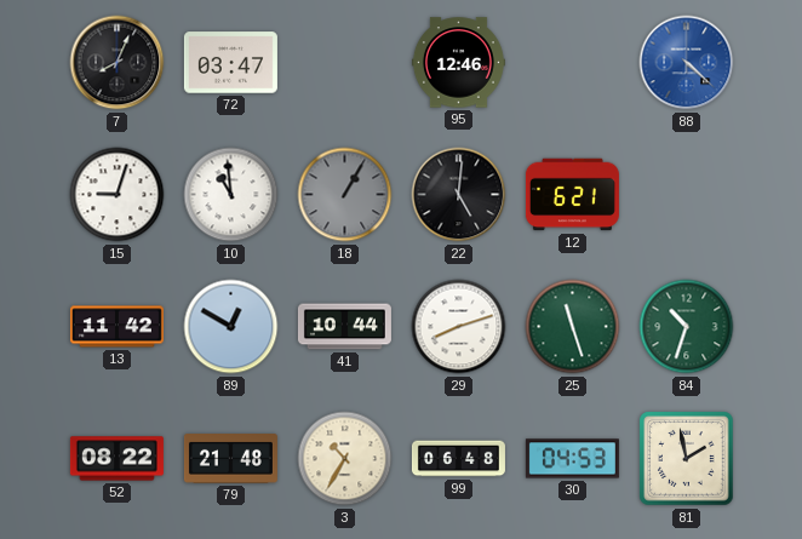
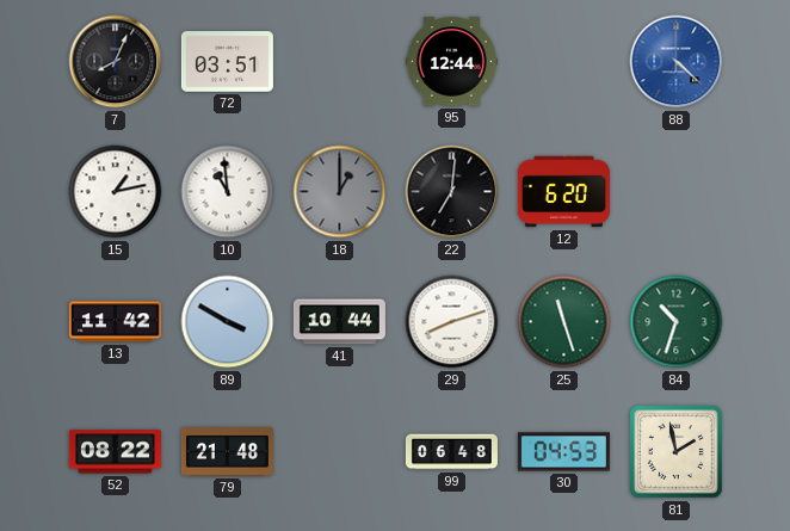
72: 03:47 -> 03:51
95: 12:46 -> 12:44
15: 9:03 -> 1:13
18: 1:05 -> 1:00
22: 5:01 -> 7:01
12: 6:21 -> 6:20
89: 12:50 -> 3:50
3: 10:35 -> none
